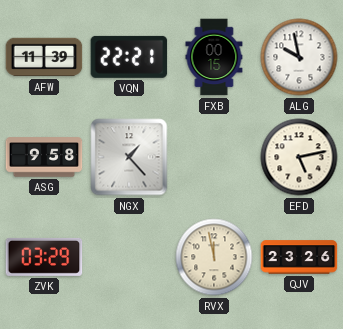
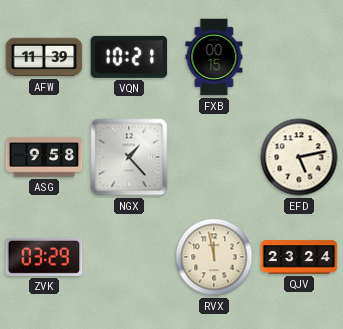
VQN: 22:21 -> 10:21
ALG: 9:58 -> none
QJV: 23:26 -> 23:24
